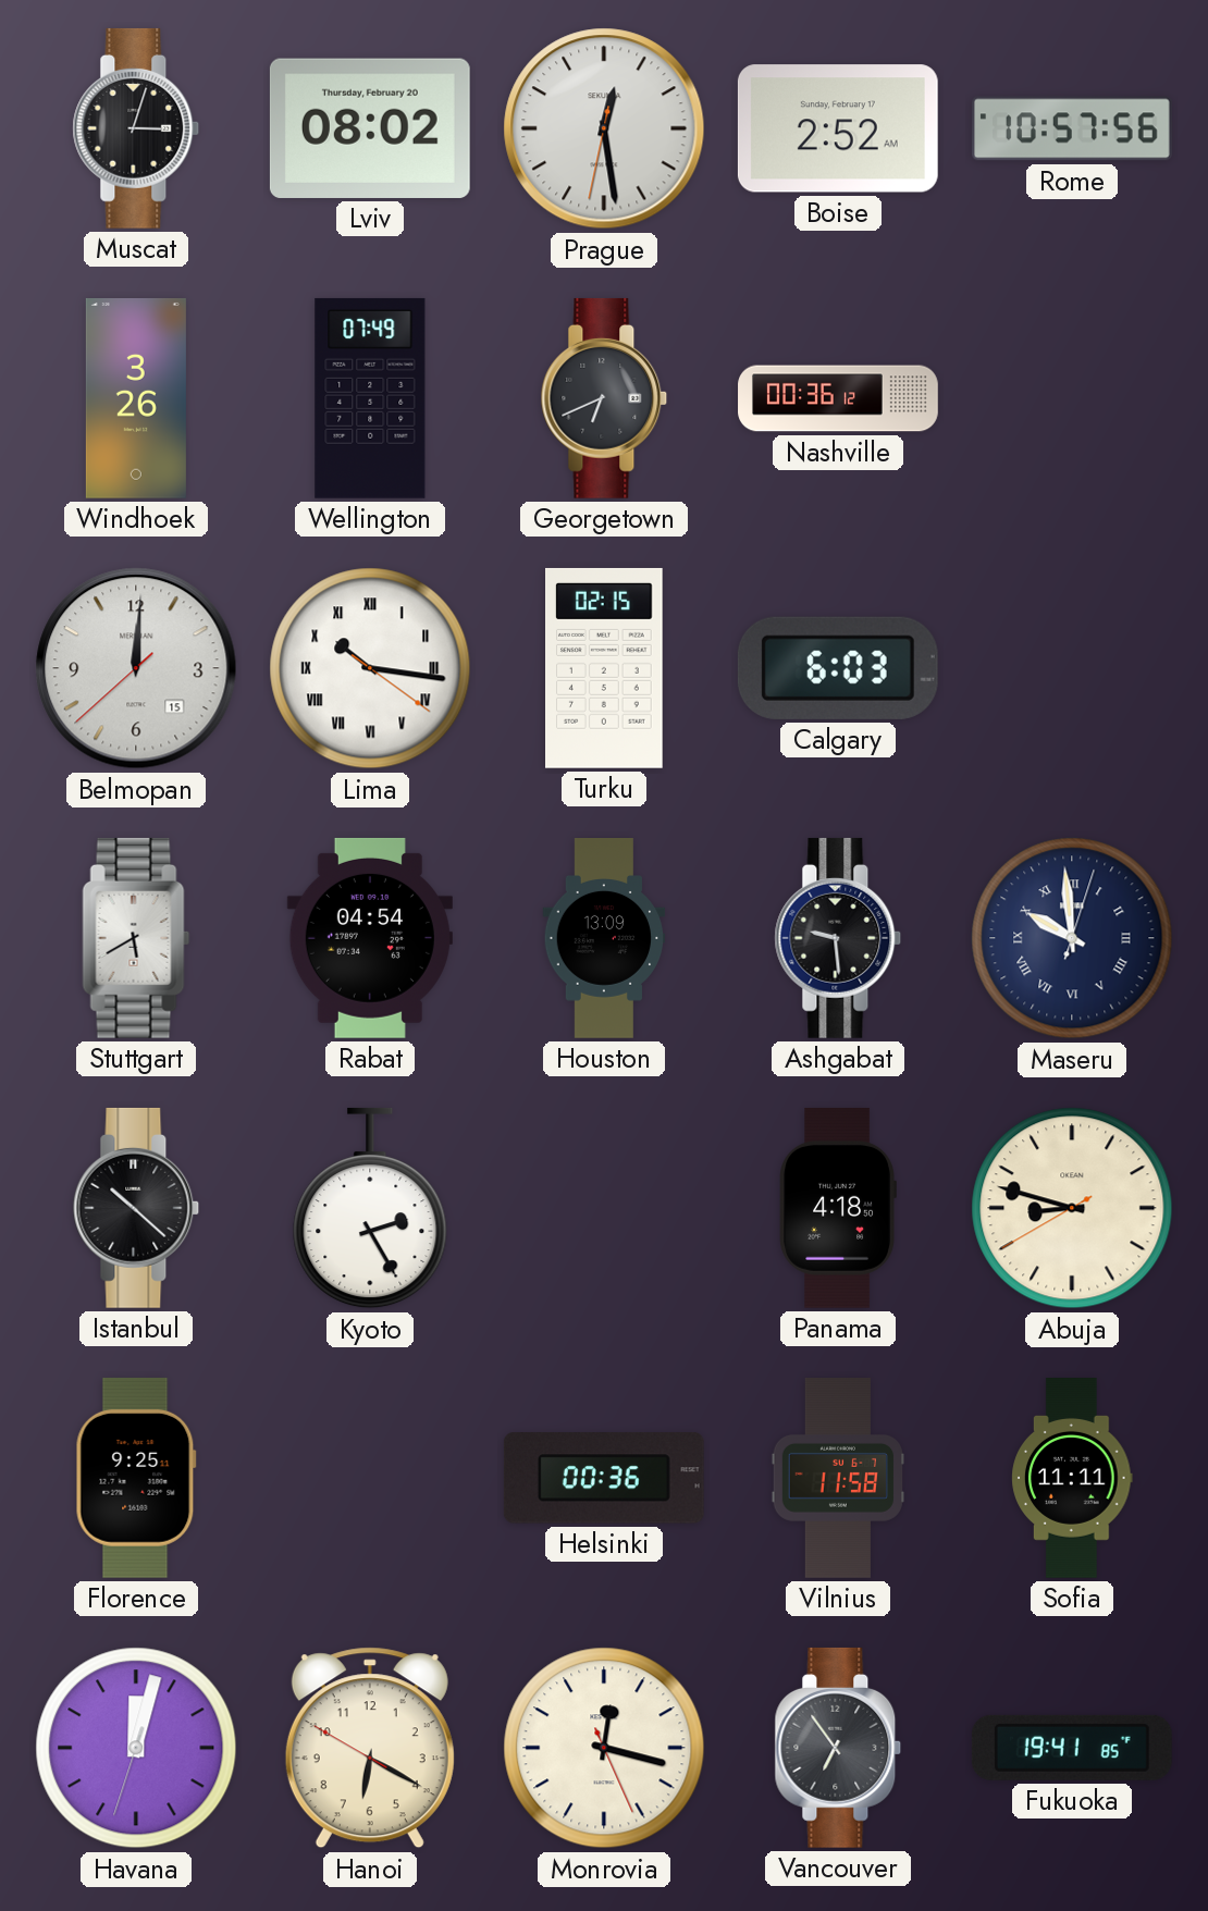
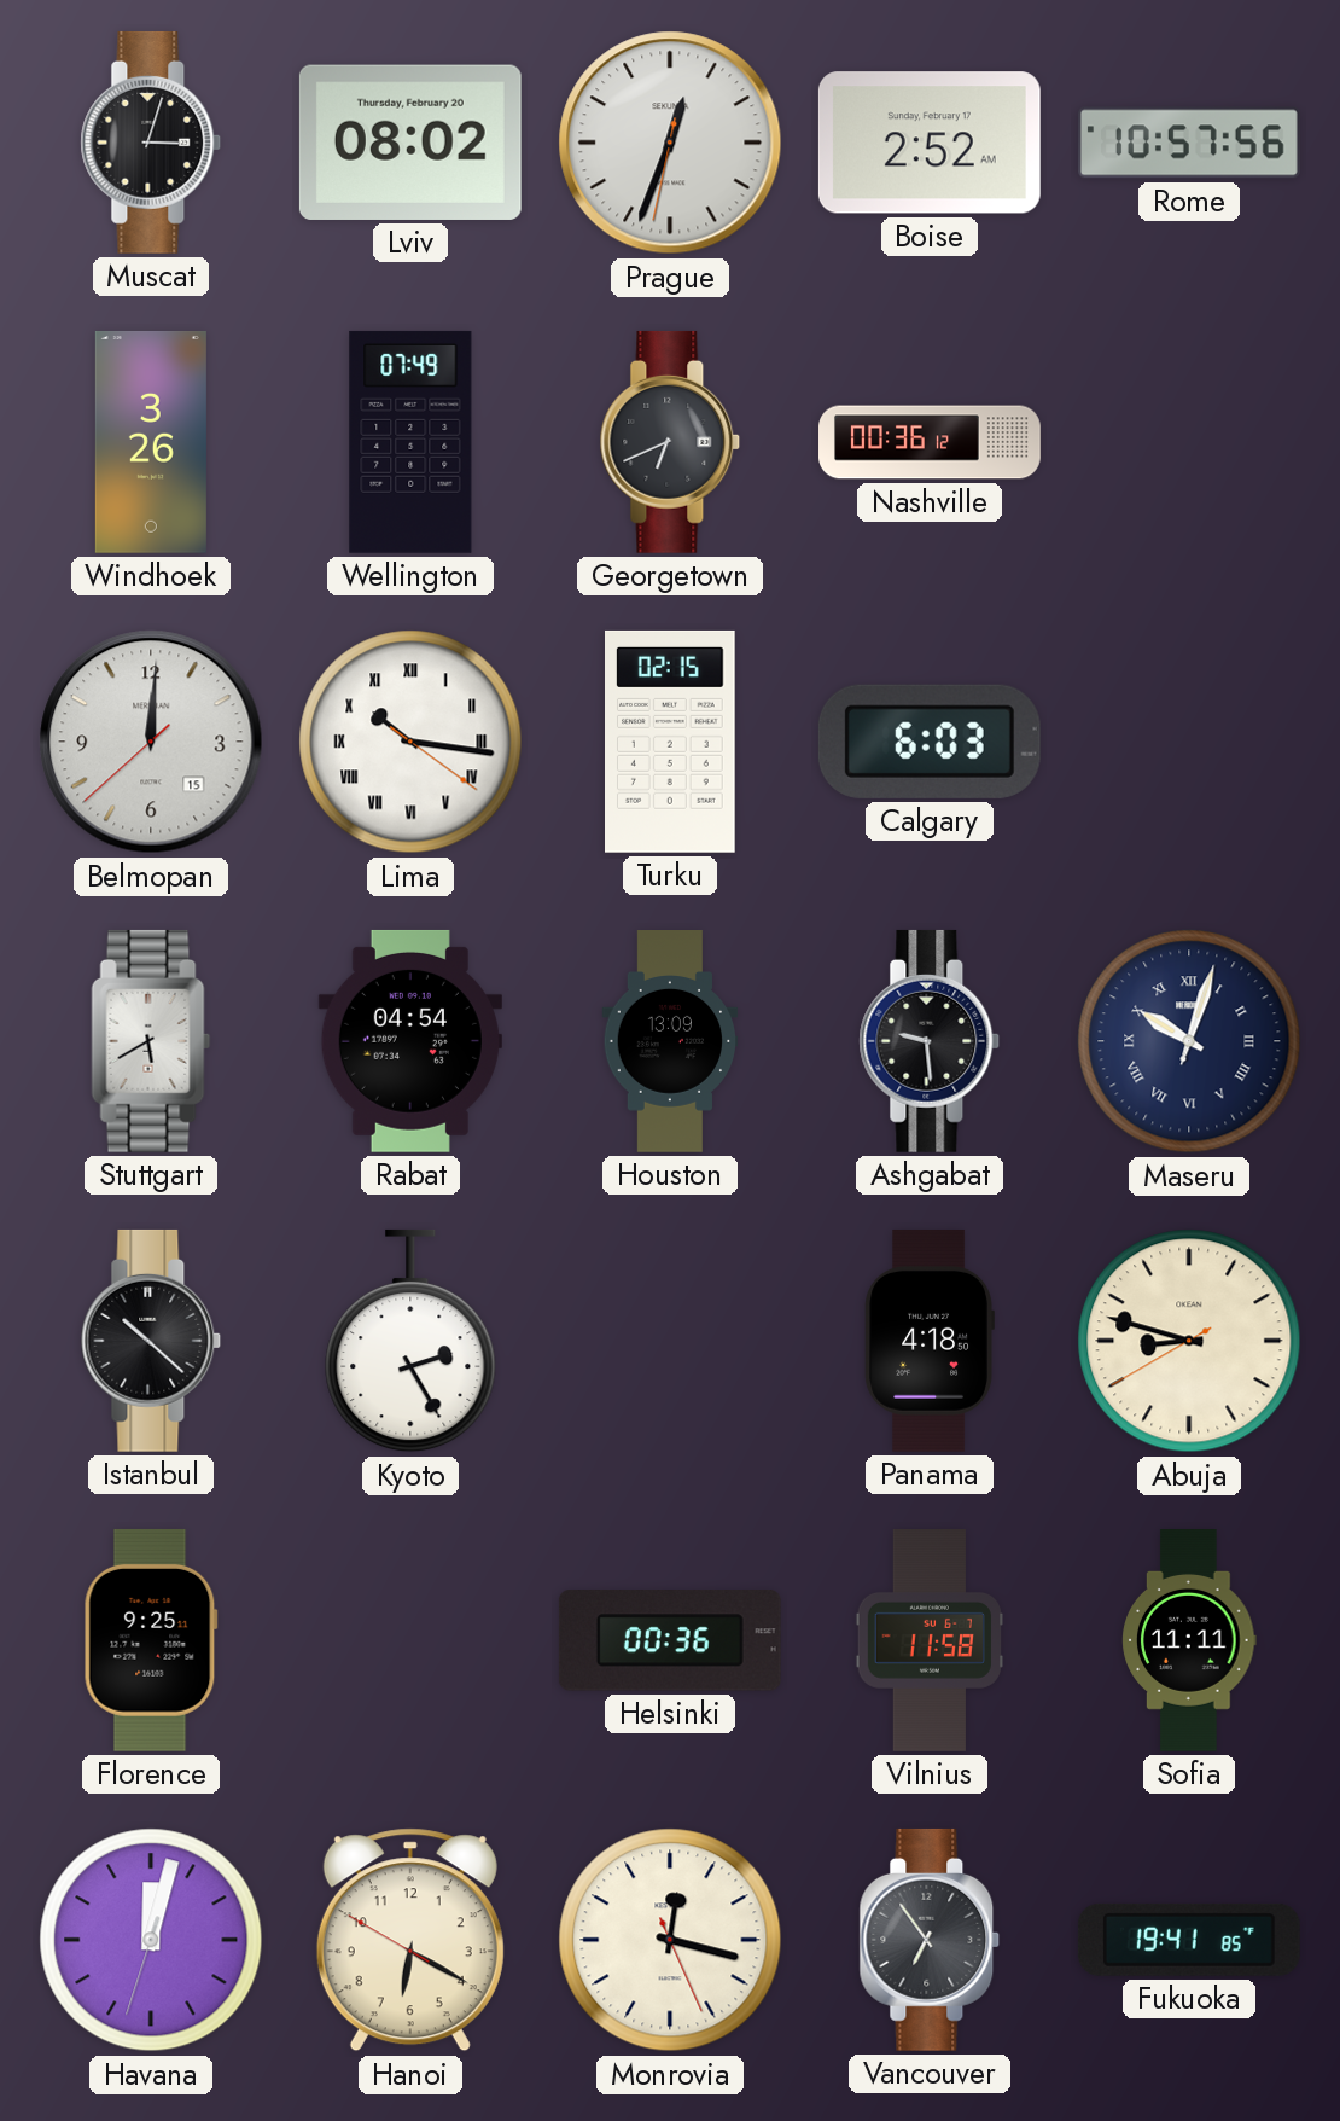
Prague: 12:28 -> 12:33
Maseru: 9:59 -> 10:03
